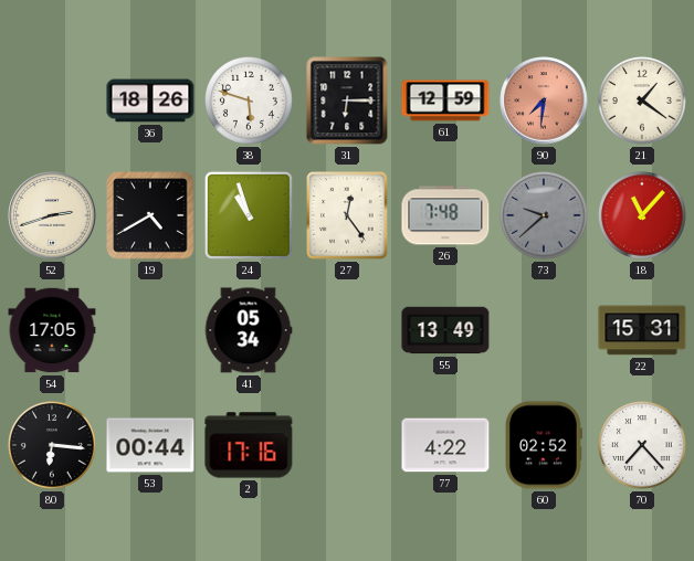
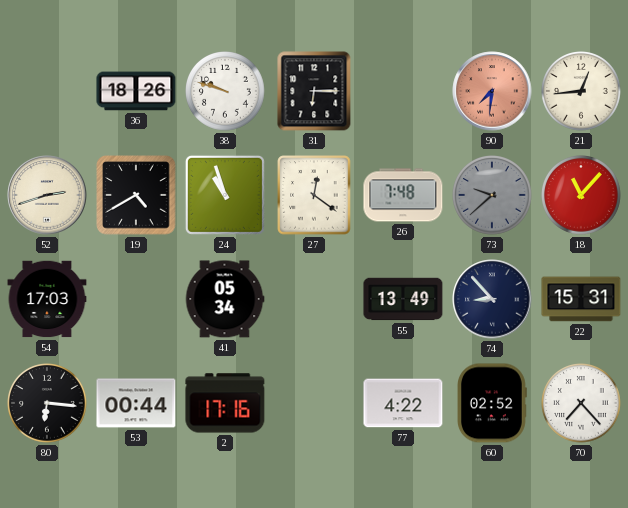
38: 5:48 -> 9:48
61: 12:59 -> none
21: 1:21 -> 12:44
27: 12:24 -> 12:21
54: 17:05 -> 17:03
74: none -> 8:53
